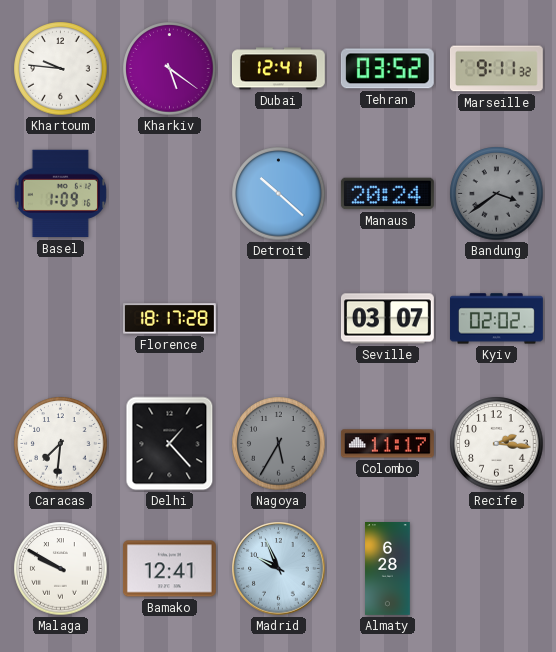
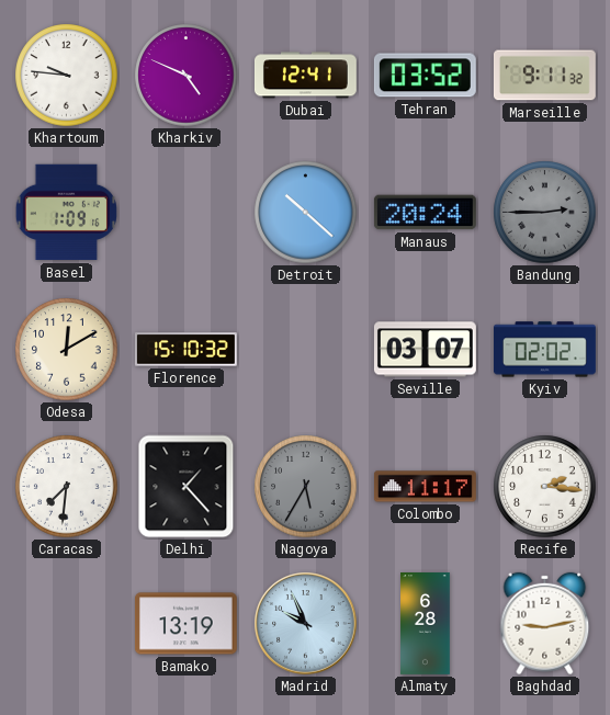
Kharkiv: 5:21 -> 4:49
Bandung: 3:39 -> 2:45
Odesa: none -> 12:10
Florence: 18:17 -> 15:10
Malaga: 9:50 -> none
Bamako: 12:41 -> 13:19
Baghdad: none -> 9:13
